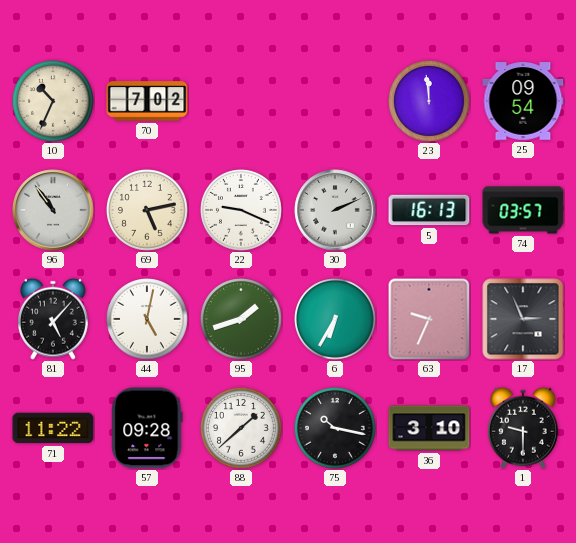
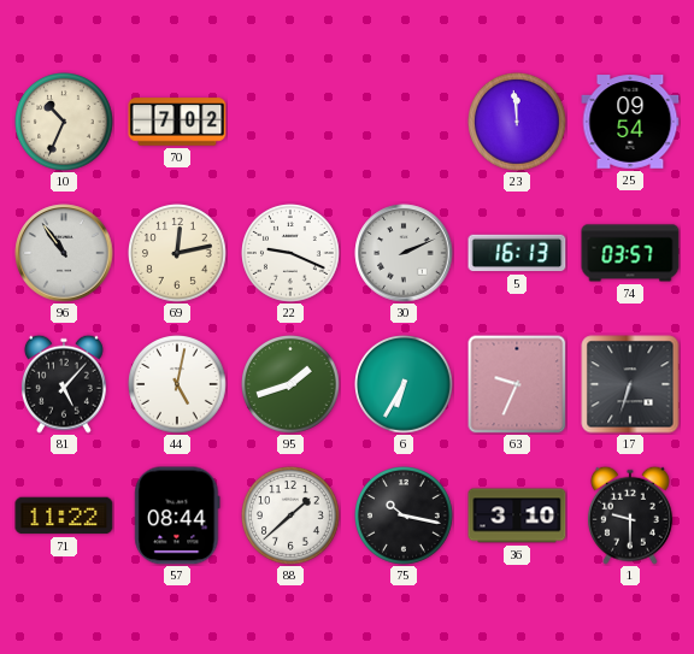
69: 5:13 -> 12:13
17: 2:56 -> 6:33
57: 09:28 -> 08:44
